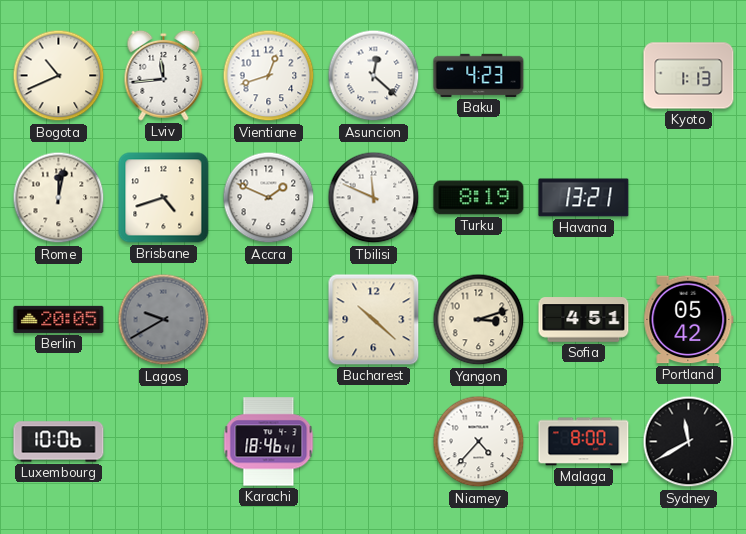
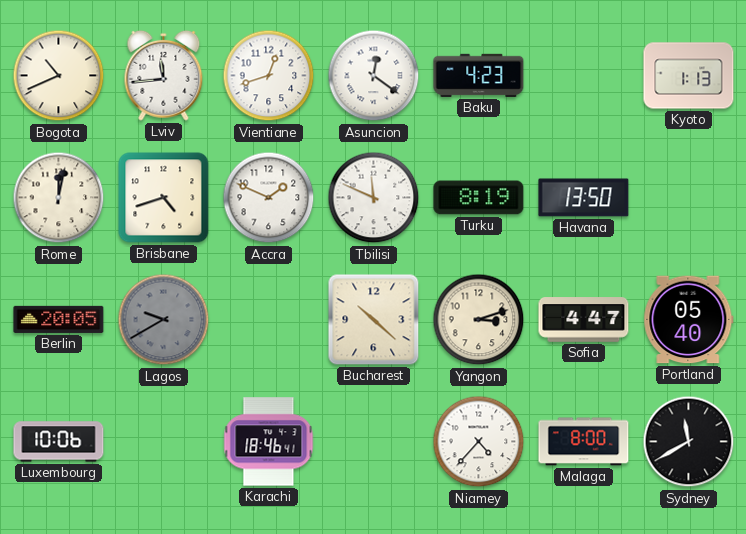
Asuncion: 12:22 -> 12:21
Havana: 13:21 -> 13:50
Sofia: 4:51 -> 4:47
Portland: 05:42 -> 05:40
